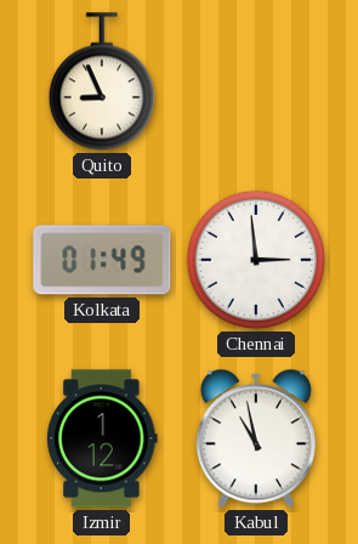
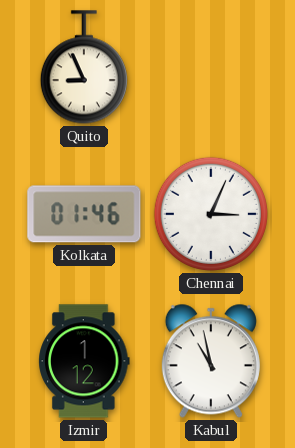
Kolkata: 01:49 -> 01:46
Chennai: 2:59 -> 3:04
